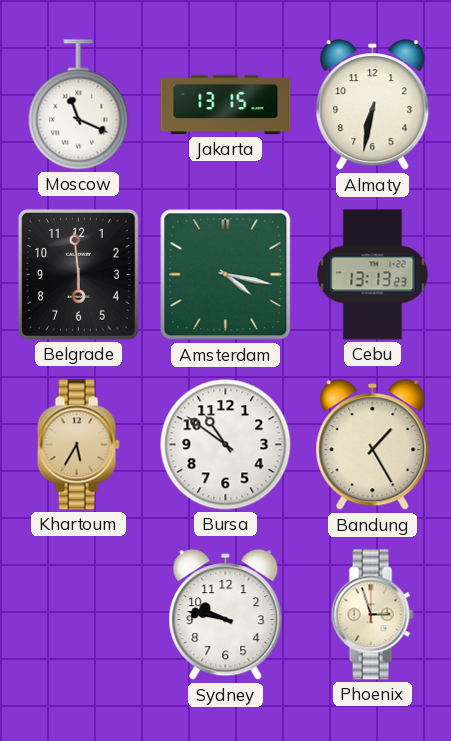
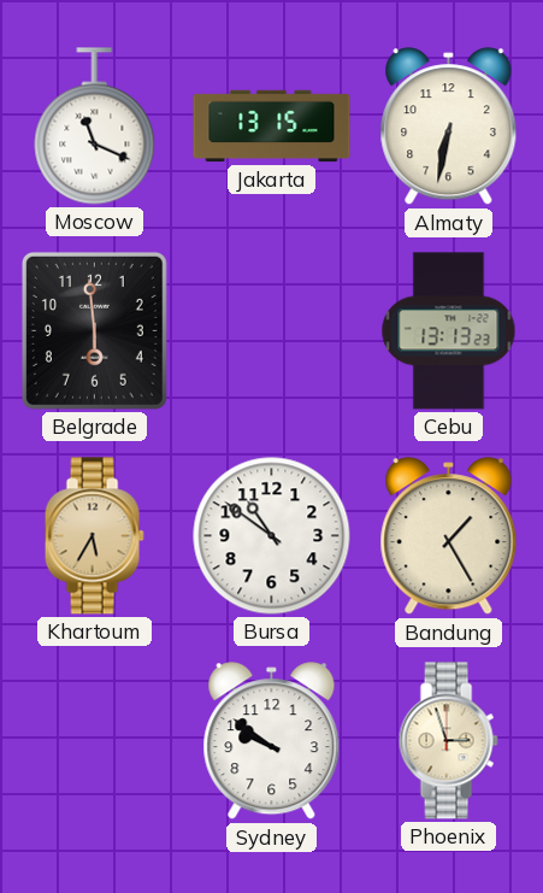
Amsterdam: 4:17 -> none
Sydney: 9:47 -> 9:51
